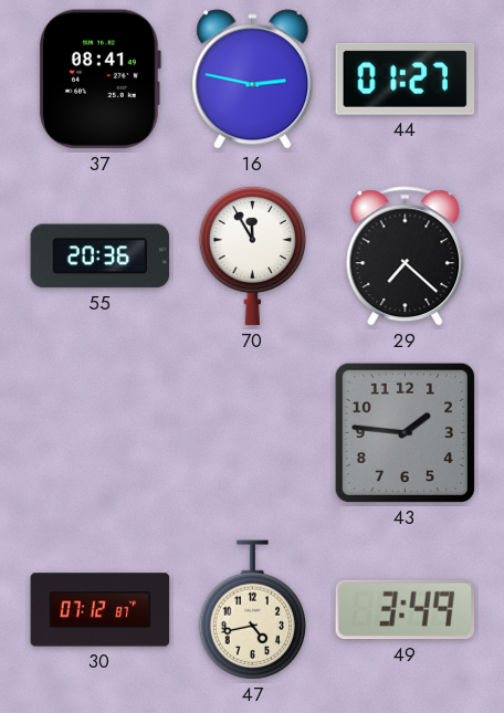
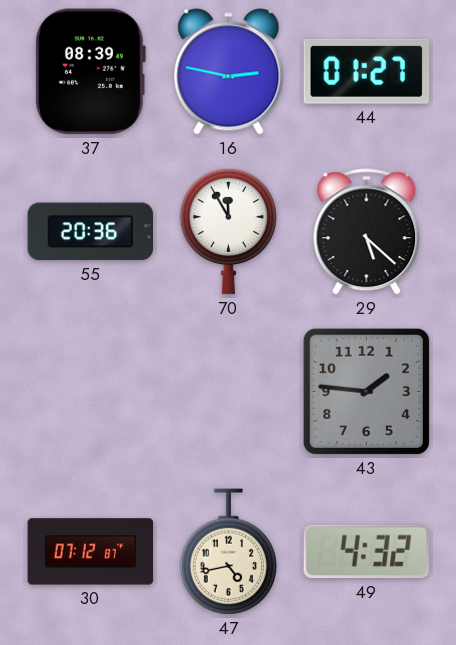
37: 08:41 -> 08:39
29: 7:22 -> 5:22
49: 3:49 -> 4:32
